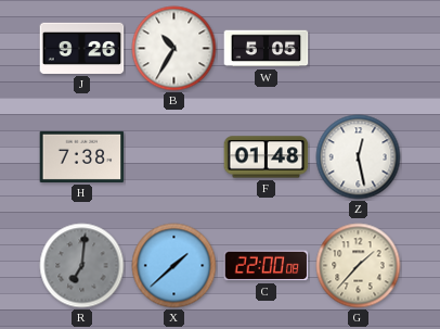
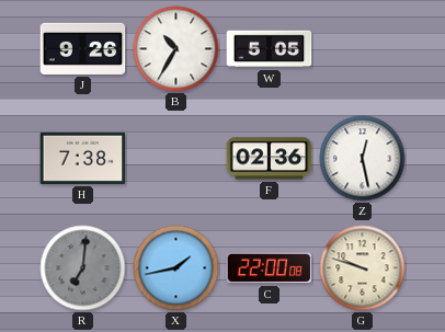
F: 01:48 -> 02:36
X: 1:38 -> 1:43
G: 1:37 -> 9:48
